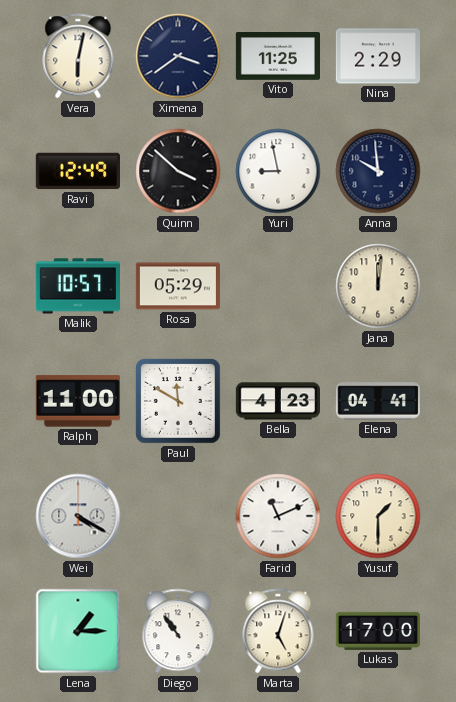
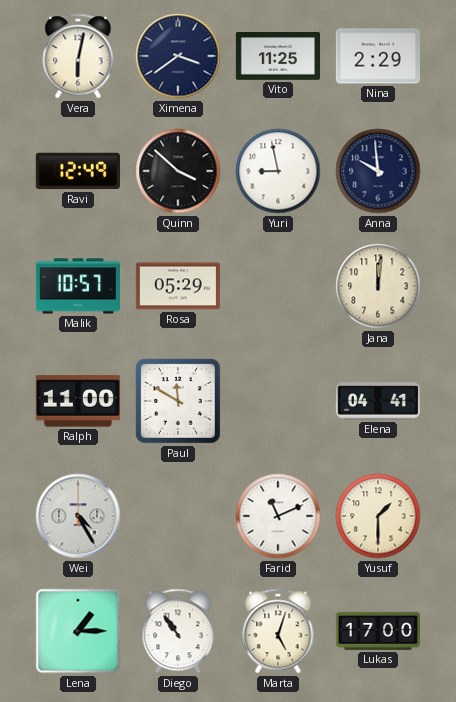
Bella: 4:23 -> none
Wei: 4:20 -> 4:25
